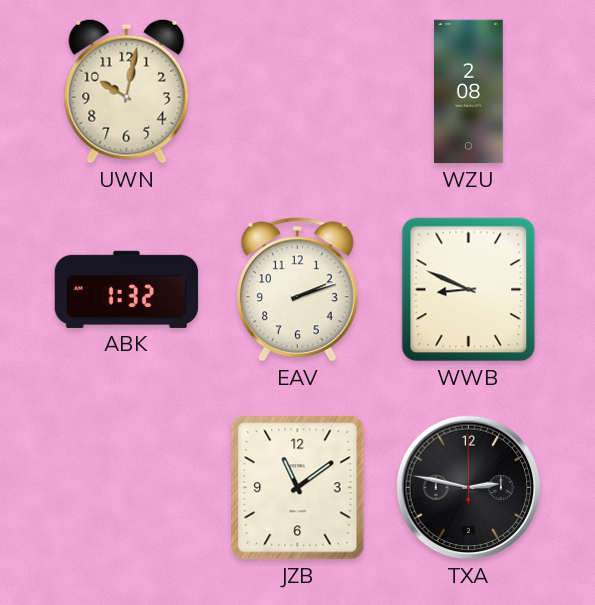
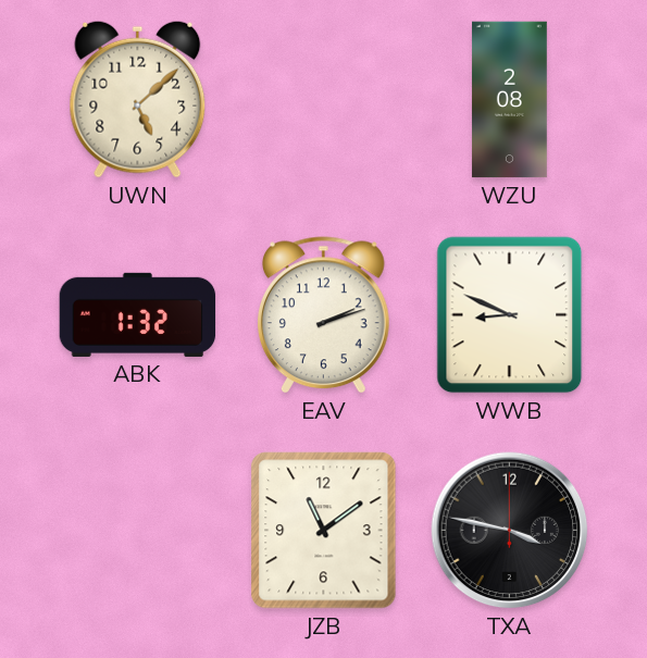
UWN: 10:02 -> 5:08
TXA: 2:47 -> 3:47
